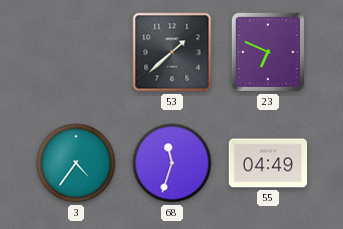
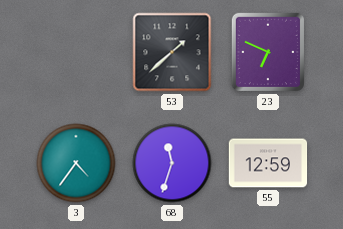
55: 04:49 -> 12:59
